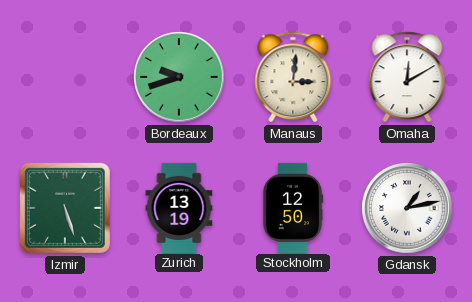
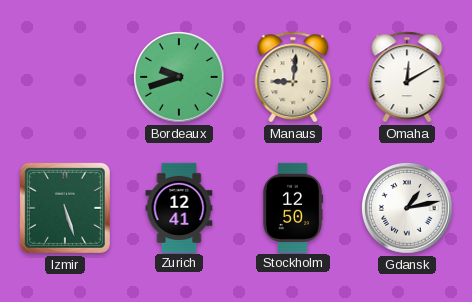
Manaus: 3:01 -> 9:01
Zurich: 13:19 -> 12:41
